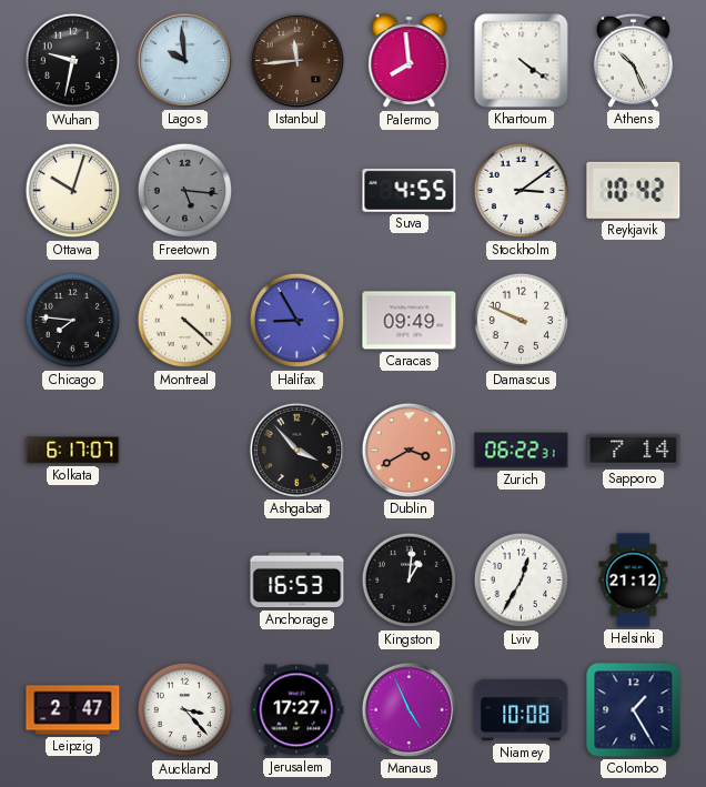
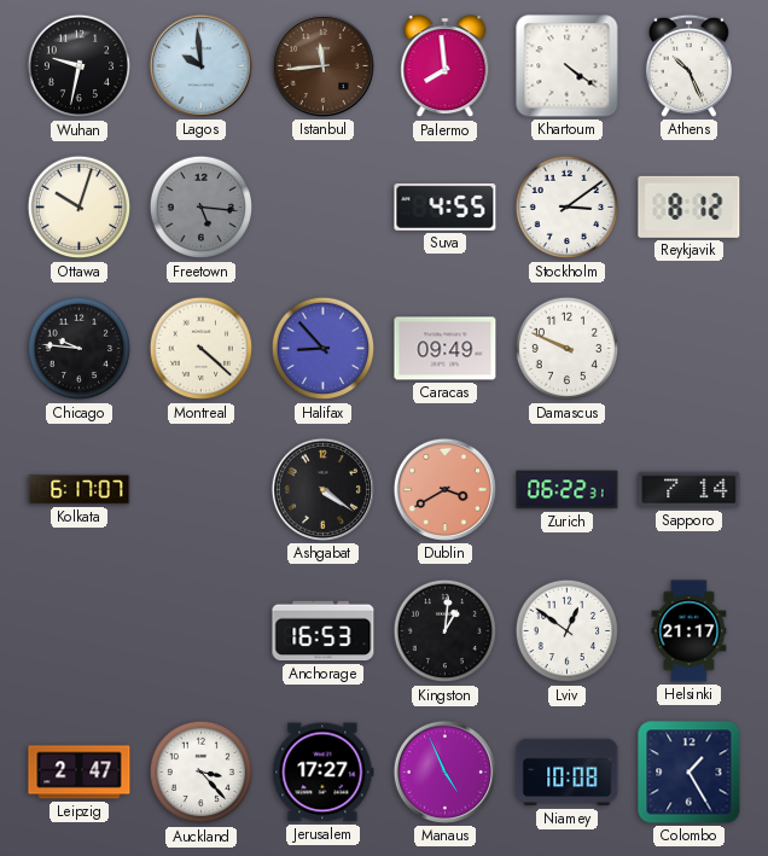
Reykjavik: 10:42 -> 8:12
Chicago: 7:46 -> 9:46
Halifax: 8:55 -> 8:53
Ashgabat: 3:53 -> 4:21
Lviv: 12:35 -> 12:51
Helsinki: 21:12 -> 21:17
